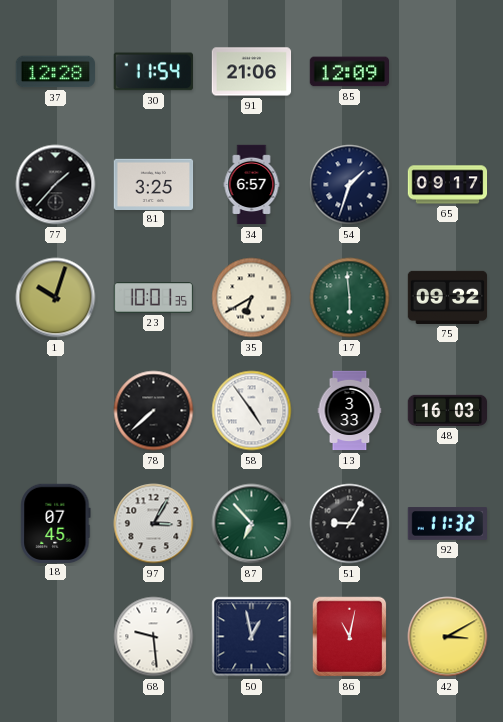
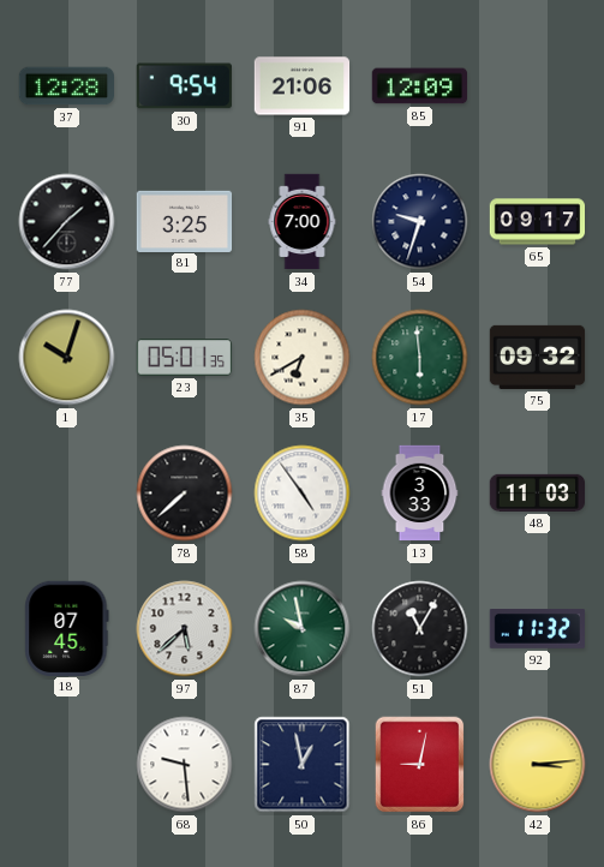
30: 11:54 -> 9:54
34: 6:57 -> 7:00
54: 1:33 -> 9:33
23: 10:01 -> 05:01
48: 16:03 -> 11:03
97: 3:05 -> 5:38
87: 6:53 -> 9:58
51: 9:05 -> 11:05
86: 11:02 -> 9:02
42: 3:10 -> 3:14
